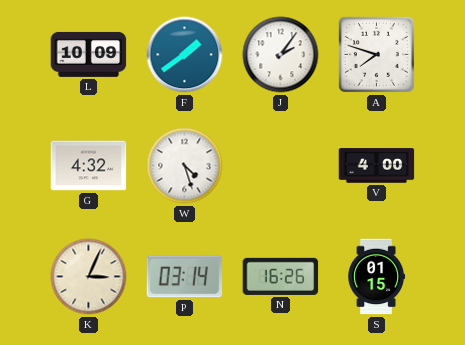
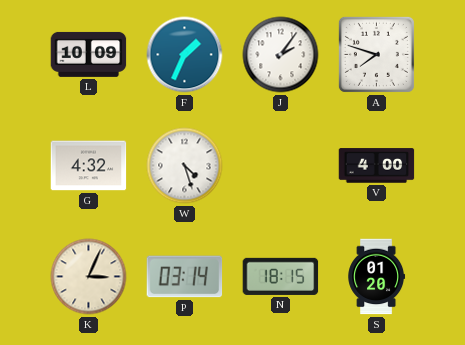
F: 1:39 -> 1:34
N: 16:26 -> 18:15
S: 01:15 -> 01:20
